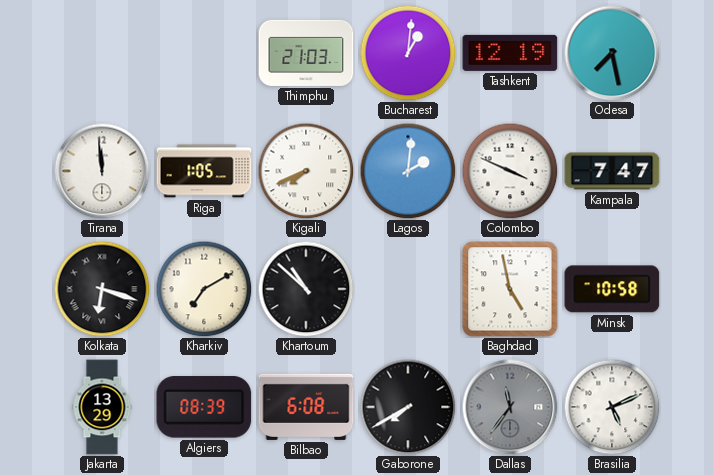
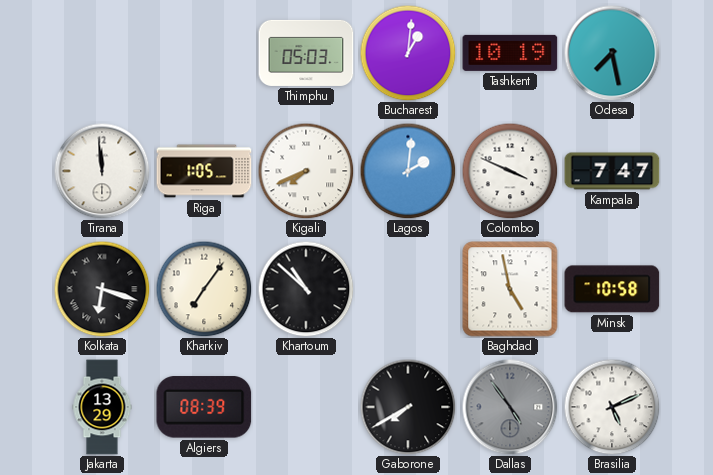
Thimphu: 21:03 -> 05:03
Tashkent: 12:19 -> 10:19
Kharkiv: 7:10 -> 7:06
Bilbao: 6:08 -> none
Dallas: 11:36 -> 4:54
